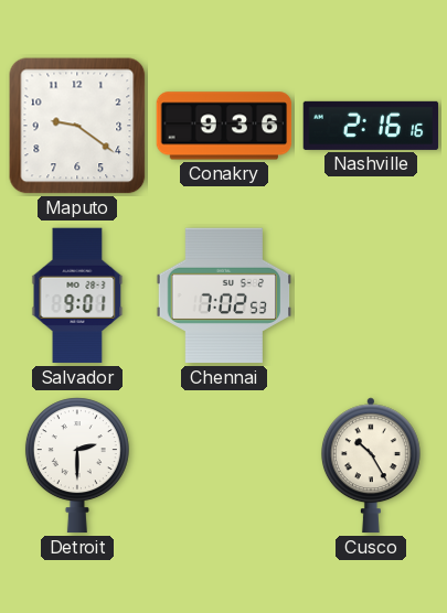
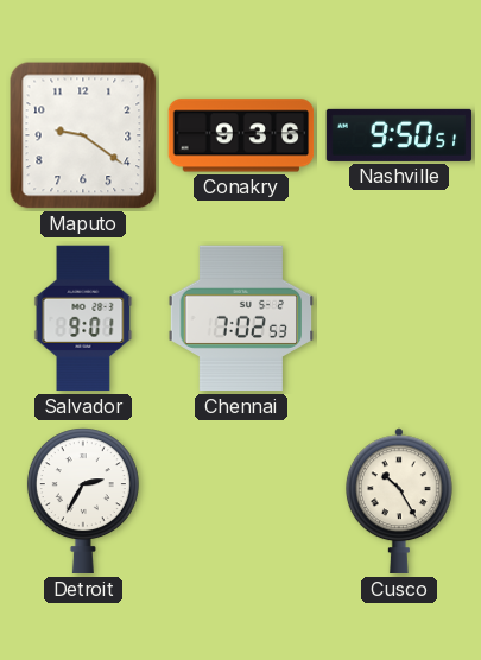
Nashville: 2:16 -> 9:50
Detroit: 2:30 -> 2:35
